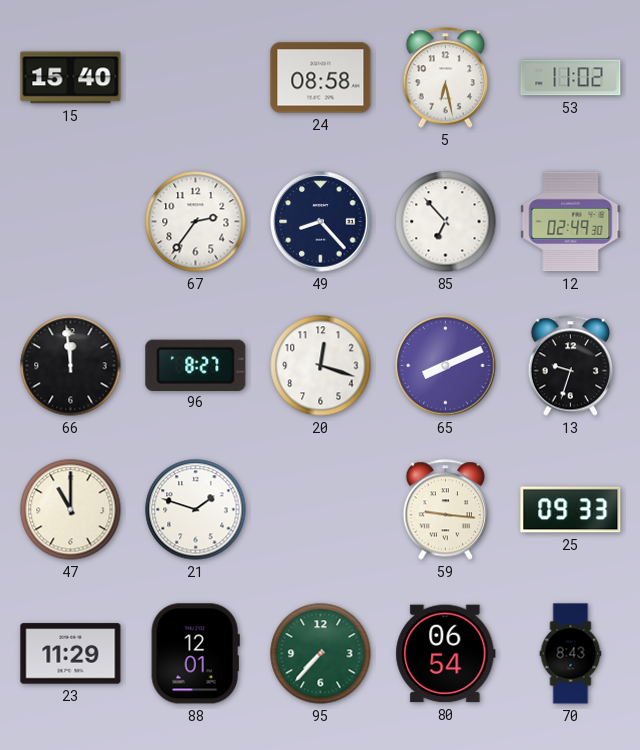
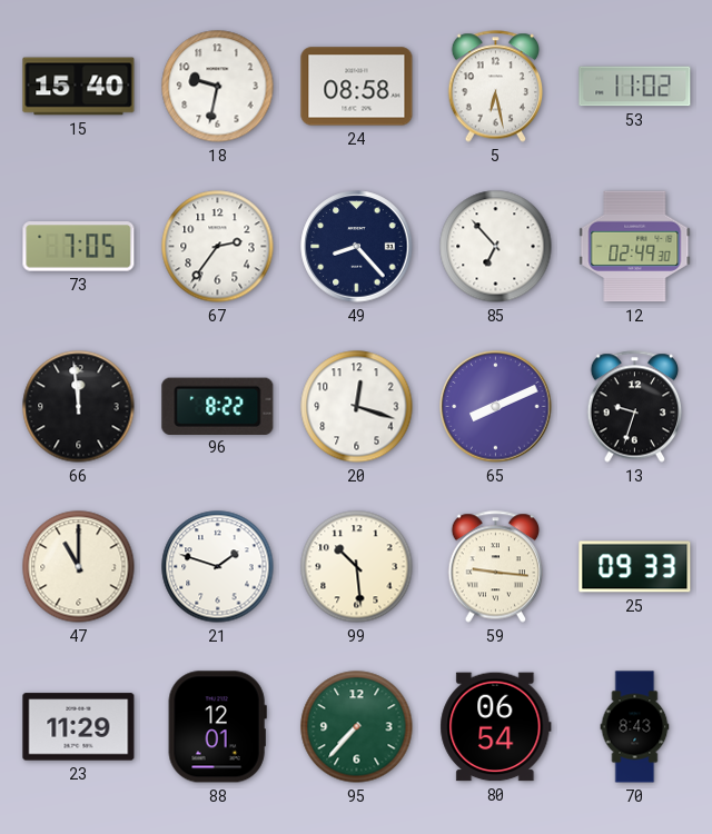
18: none -> 9:32
73: none -> 7:05
96: 8:27 -> 8:22
99: none -> 10:29
